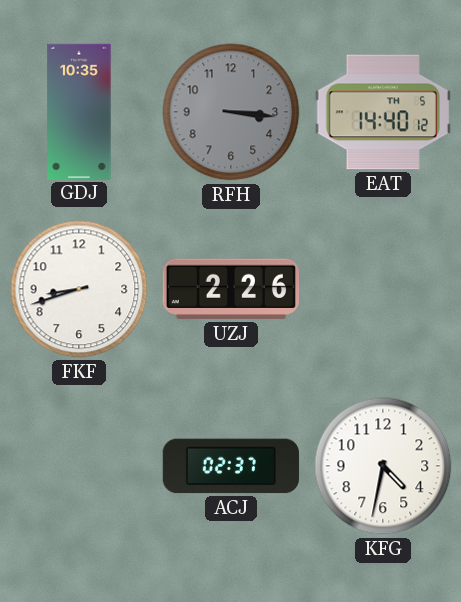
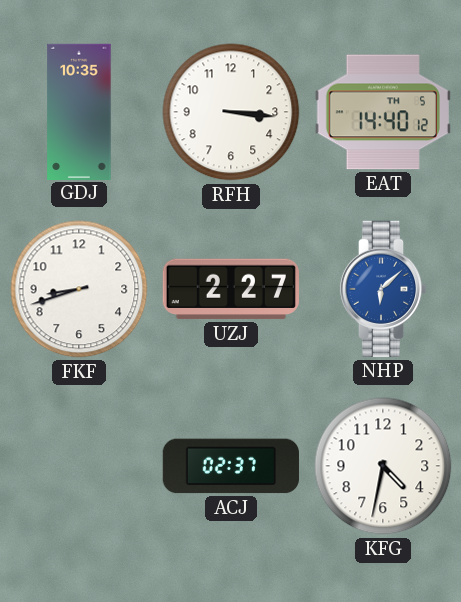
RFH dial: grey -> white
UZJ: 2:26 -> 2:27
NHP: none -> 6:08
